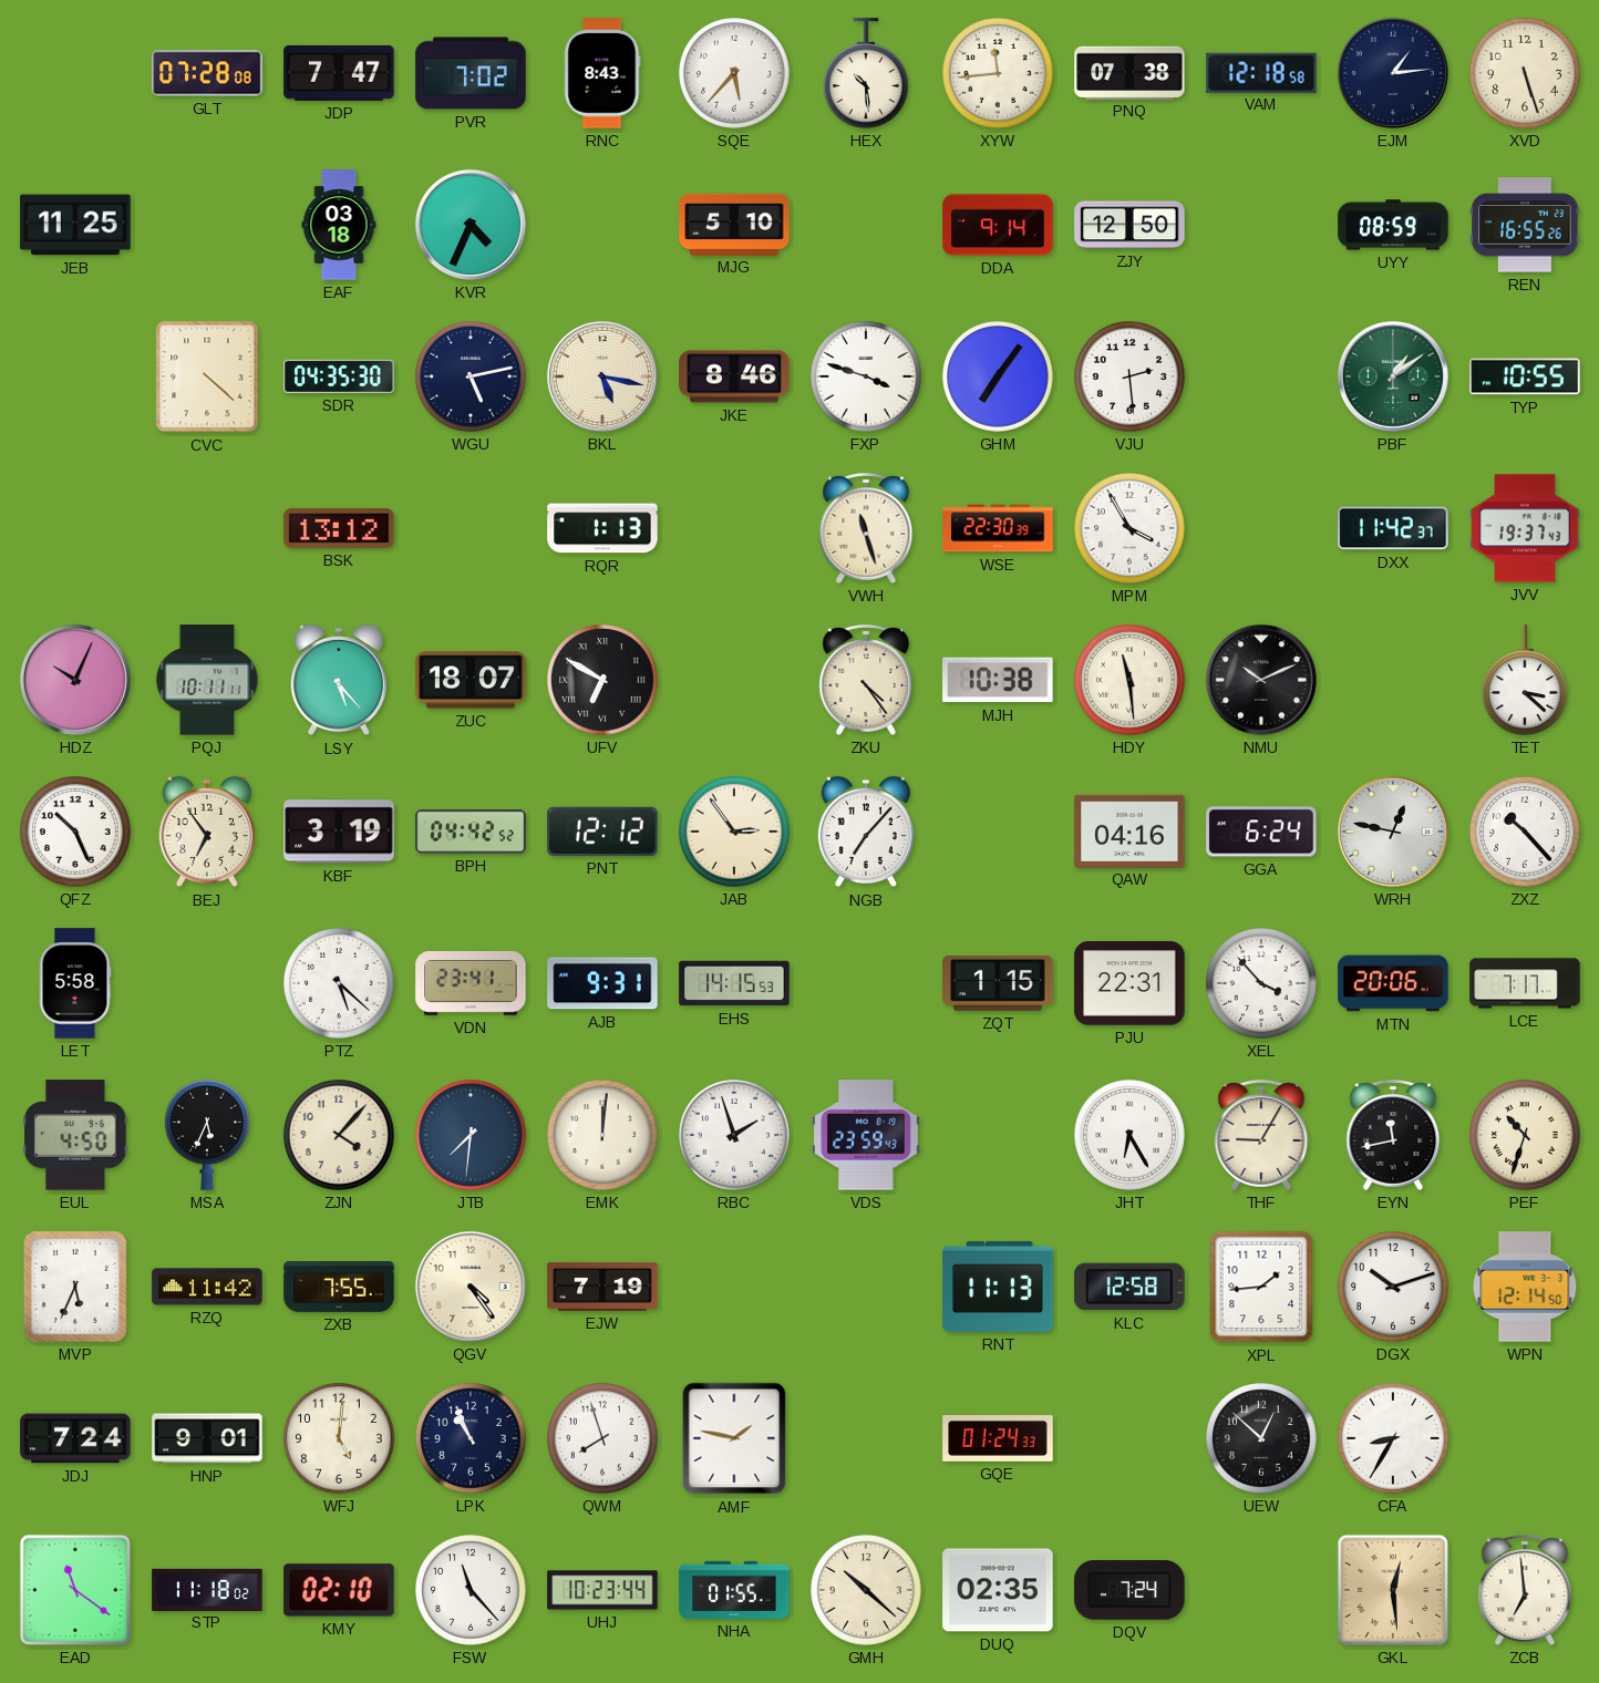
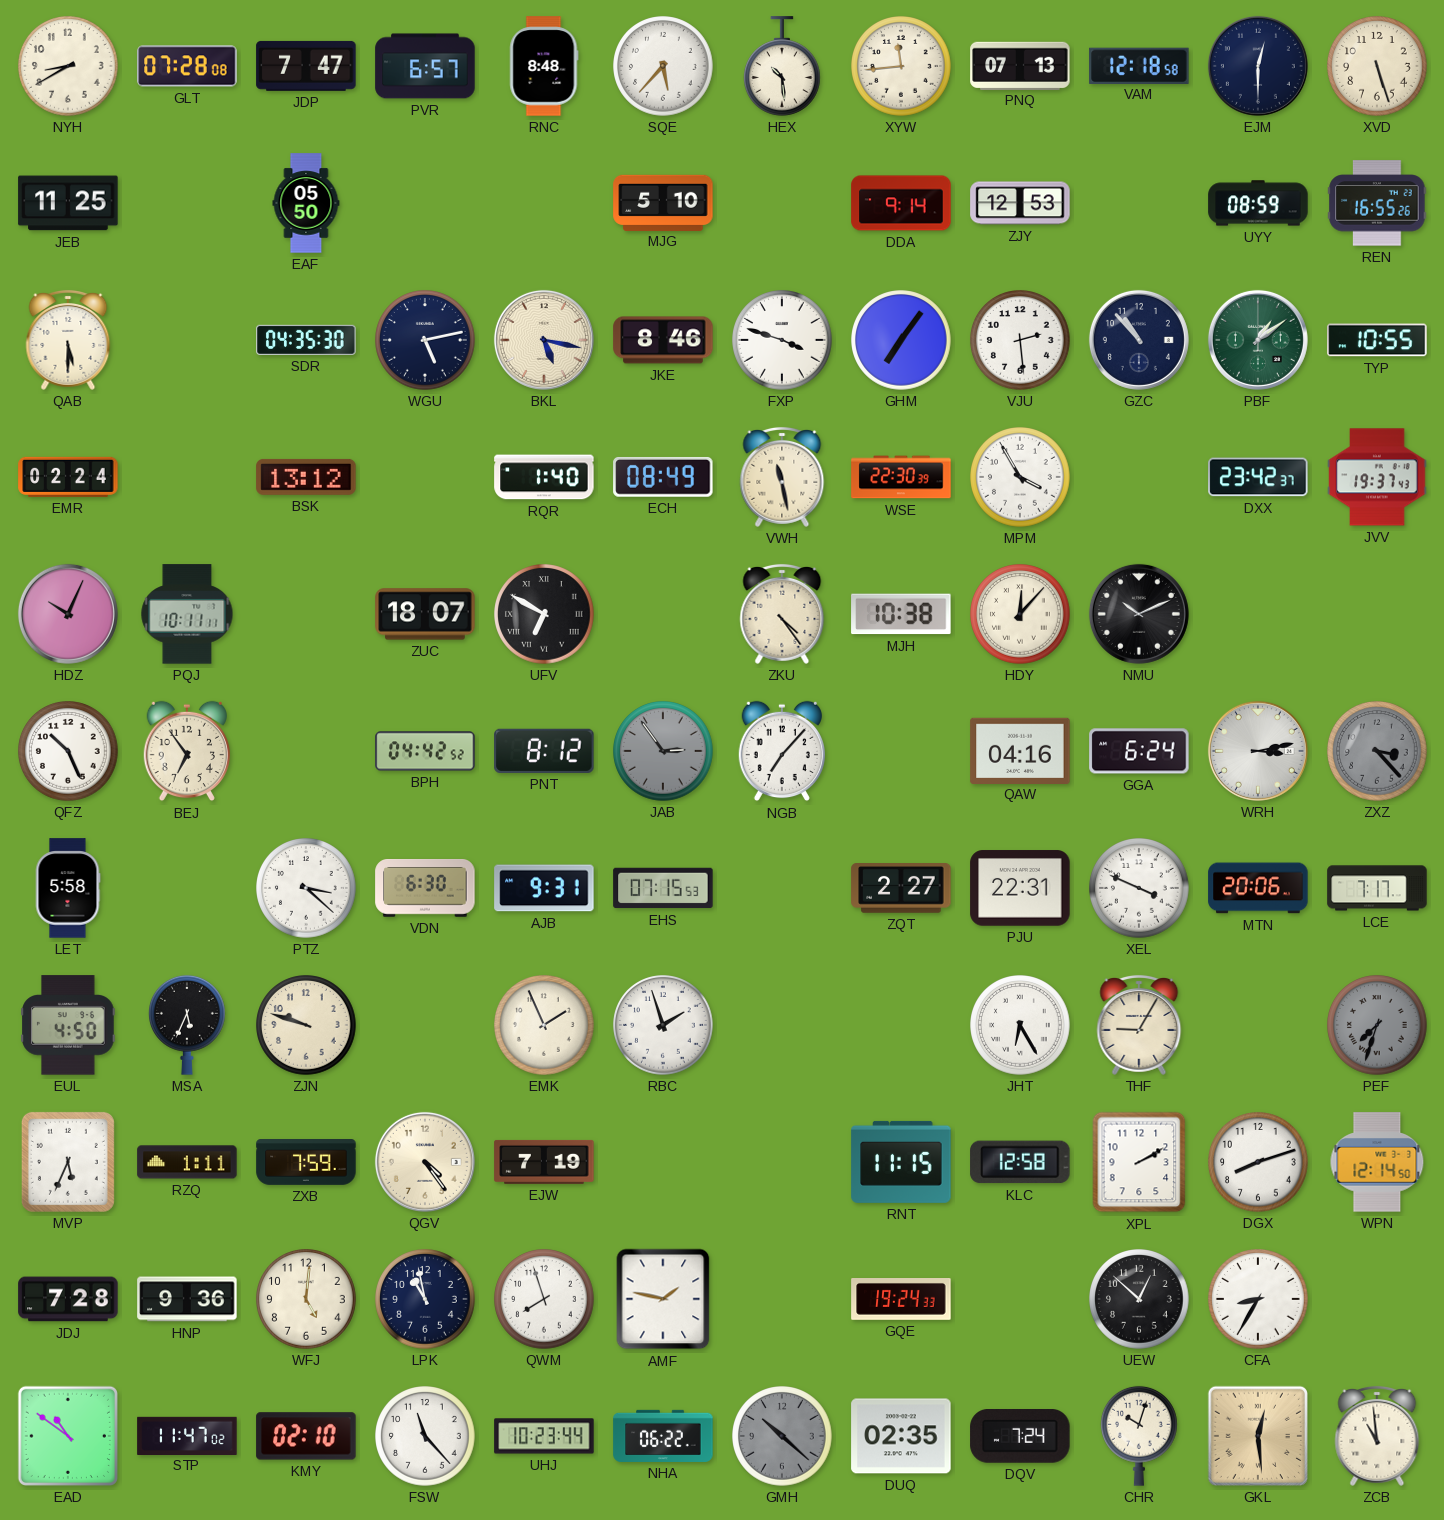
NYH: none -> 8:40
PVR: 7:02 -> 6:57
RNC: 8:43 -> 8:48
PNQ: 07:38 -> 07:13
EJM: 1:14 -> 12:30
EAF: 03:18 -> 05:50
KVR: 4:34 -> none
ZJY: 12:50 -> 12:53
QAB: none -> 5:30
CVC: 4:22 -> none
GZC: none -> 10:53
EMR: none -> 02:24
RQR: 1:13 -> 1:40
ECH: none -> 08:49
VWH: 11:27 -> 11:28
DXX: 11:42 -> 23:42
LSY: 5:23 -> none
HDY: 11:29 -> 12:07
TET: 3:22 -> none
KBF: 3:19 -> none
PNT: 12:12 -> 8:12
JAB dial: cream -> grey
WRH: 12:47 -> 3:13
ZXZ: 10:23 -> 3:23
ZXZ dial: white -> grey
PTZ: 5:22 -> 3:22
VDN: 23:41 -> 6:30
EHS: 14:15 -> 07:15
ZQT: 1:15 -> 2:27
XEL: 3:53 -> 3:49
ZJN: 4:07 -> 9:48
JTB: 7:31 -> none
EMK: 12:01 -> 1:56
VDS: 23:59 -> none
EYN: 11:43 -> none
PEF: 10:33 -> 7:33
PEF dial: cream -> grey
RZQ: 11:42 -> 1:11
ZXB: 7:55 -> 7:59
RNT: 11:13 -> 11:15
XPL: 1:44 -> 2:10
DGX: 10:12 -> 8:12
JDJ: 7:24 -> 7:28
HNP: 9:01 -> 9:36
LPK: 10:56 -> 10:58
GQE: 01:24 -> 19:24
EAD: 11:21 -> 10:51
STP: 11:18 -> 11:47
NHA: 01:55 -> 06:22
GMH dial: cream -> grey
CHR: none -> 10:03
ZCB: 6:59 -> 10:59
